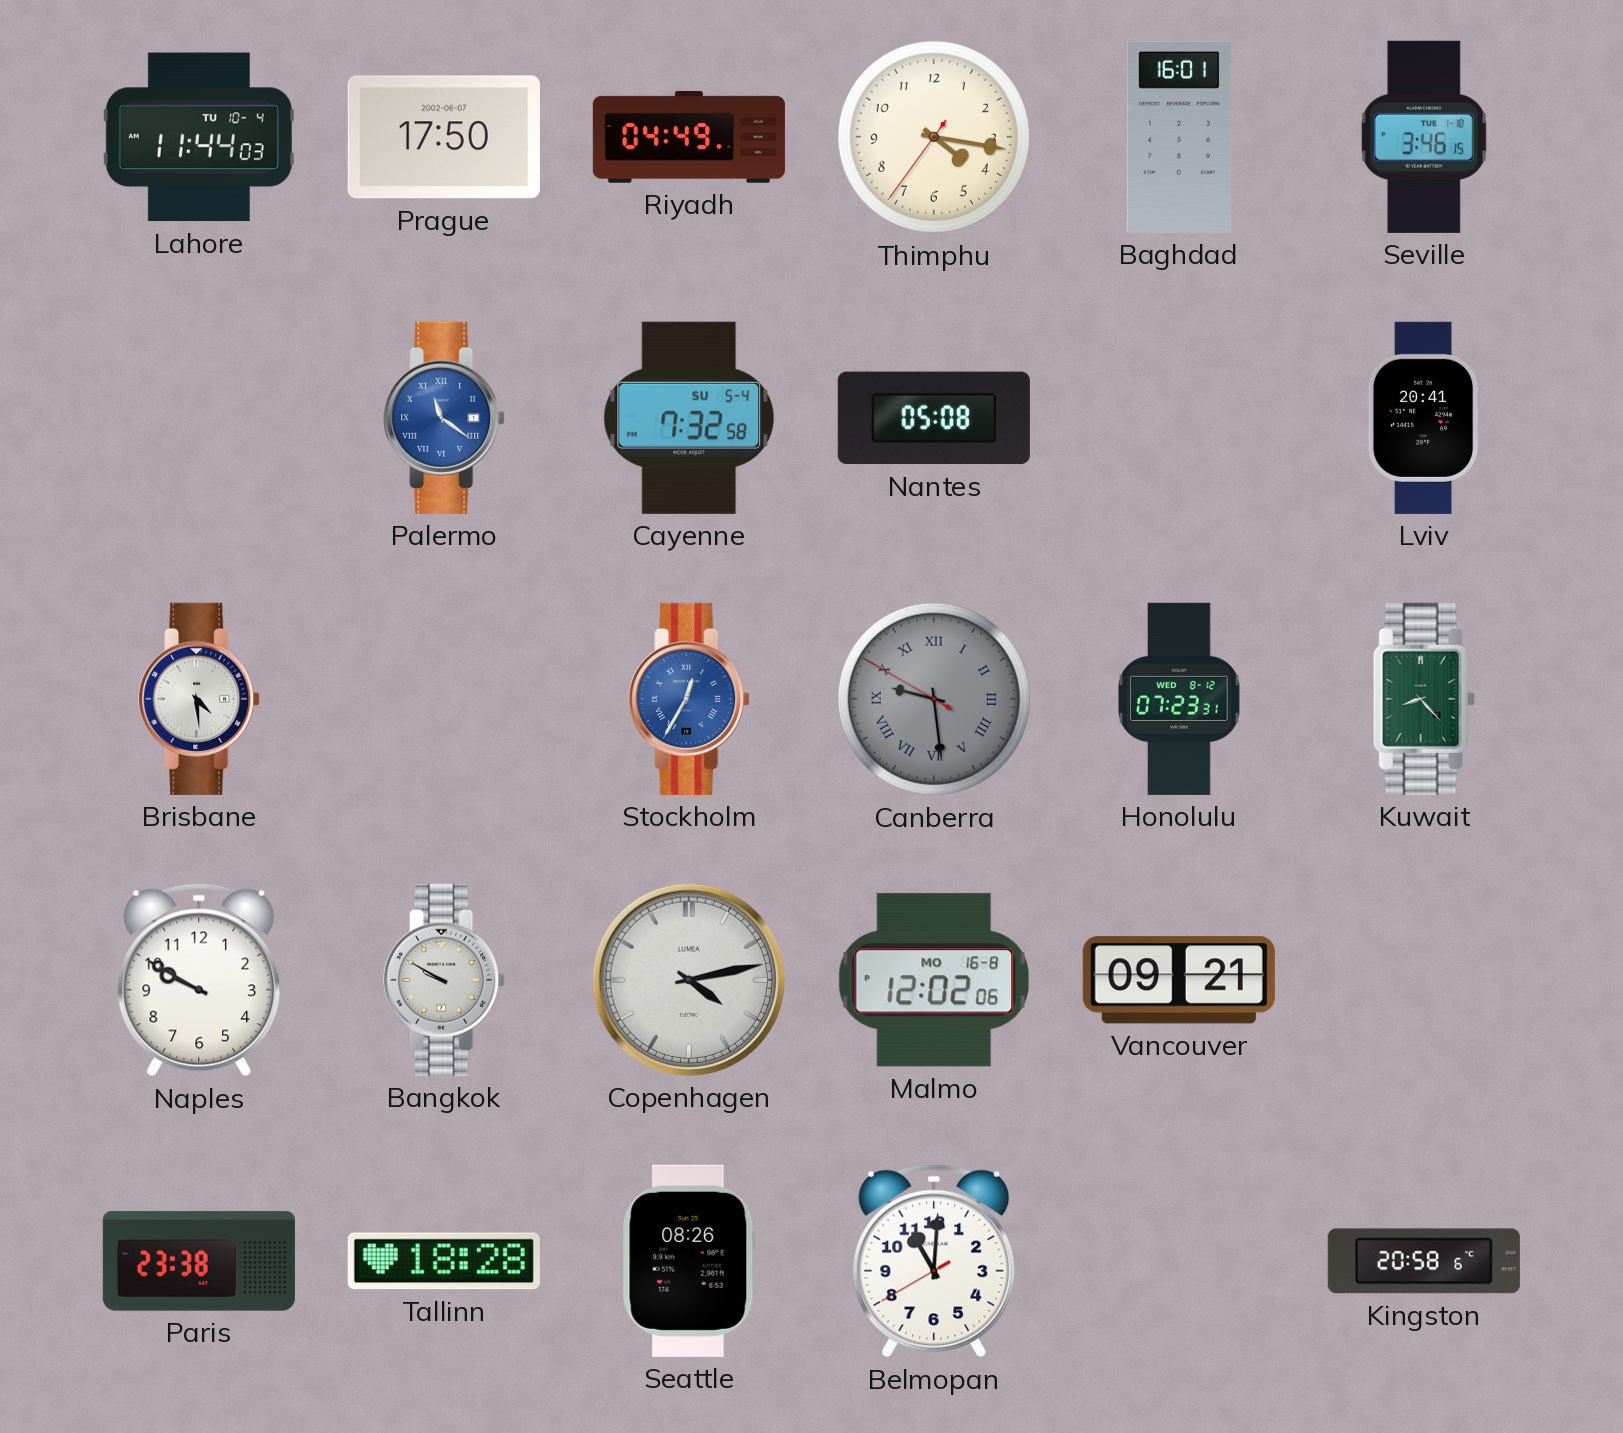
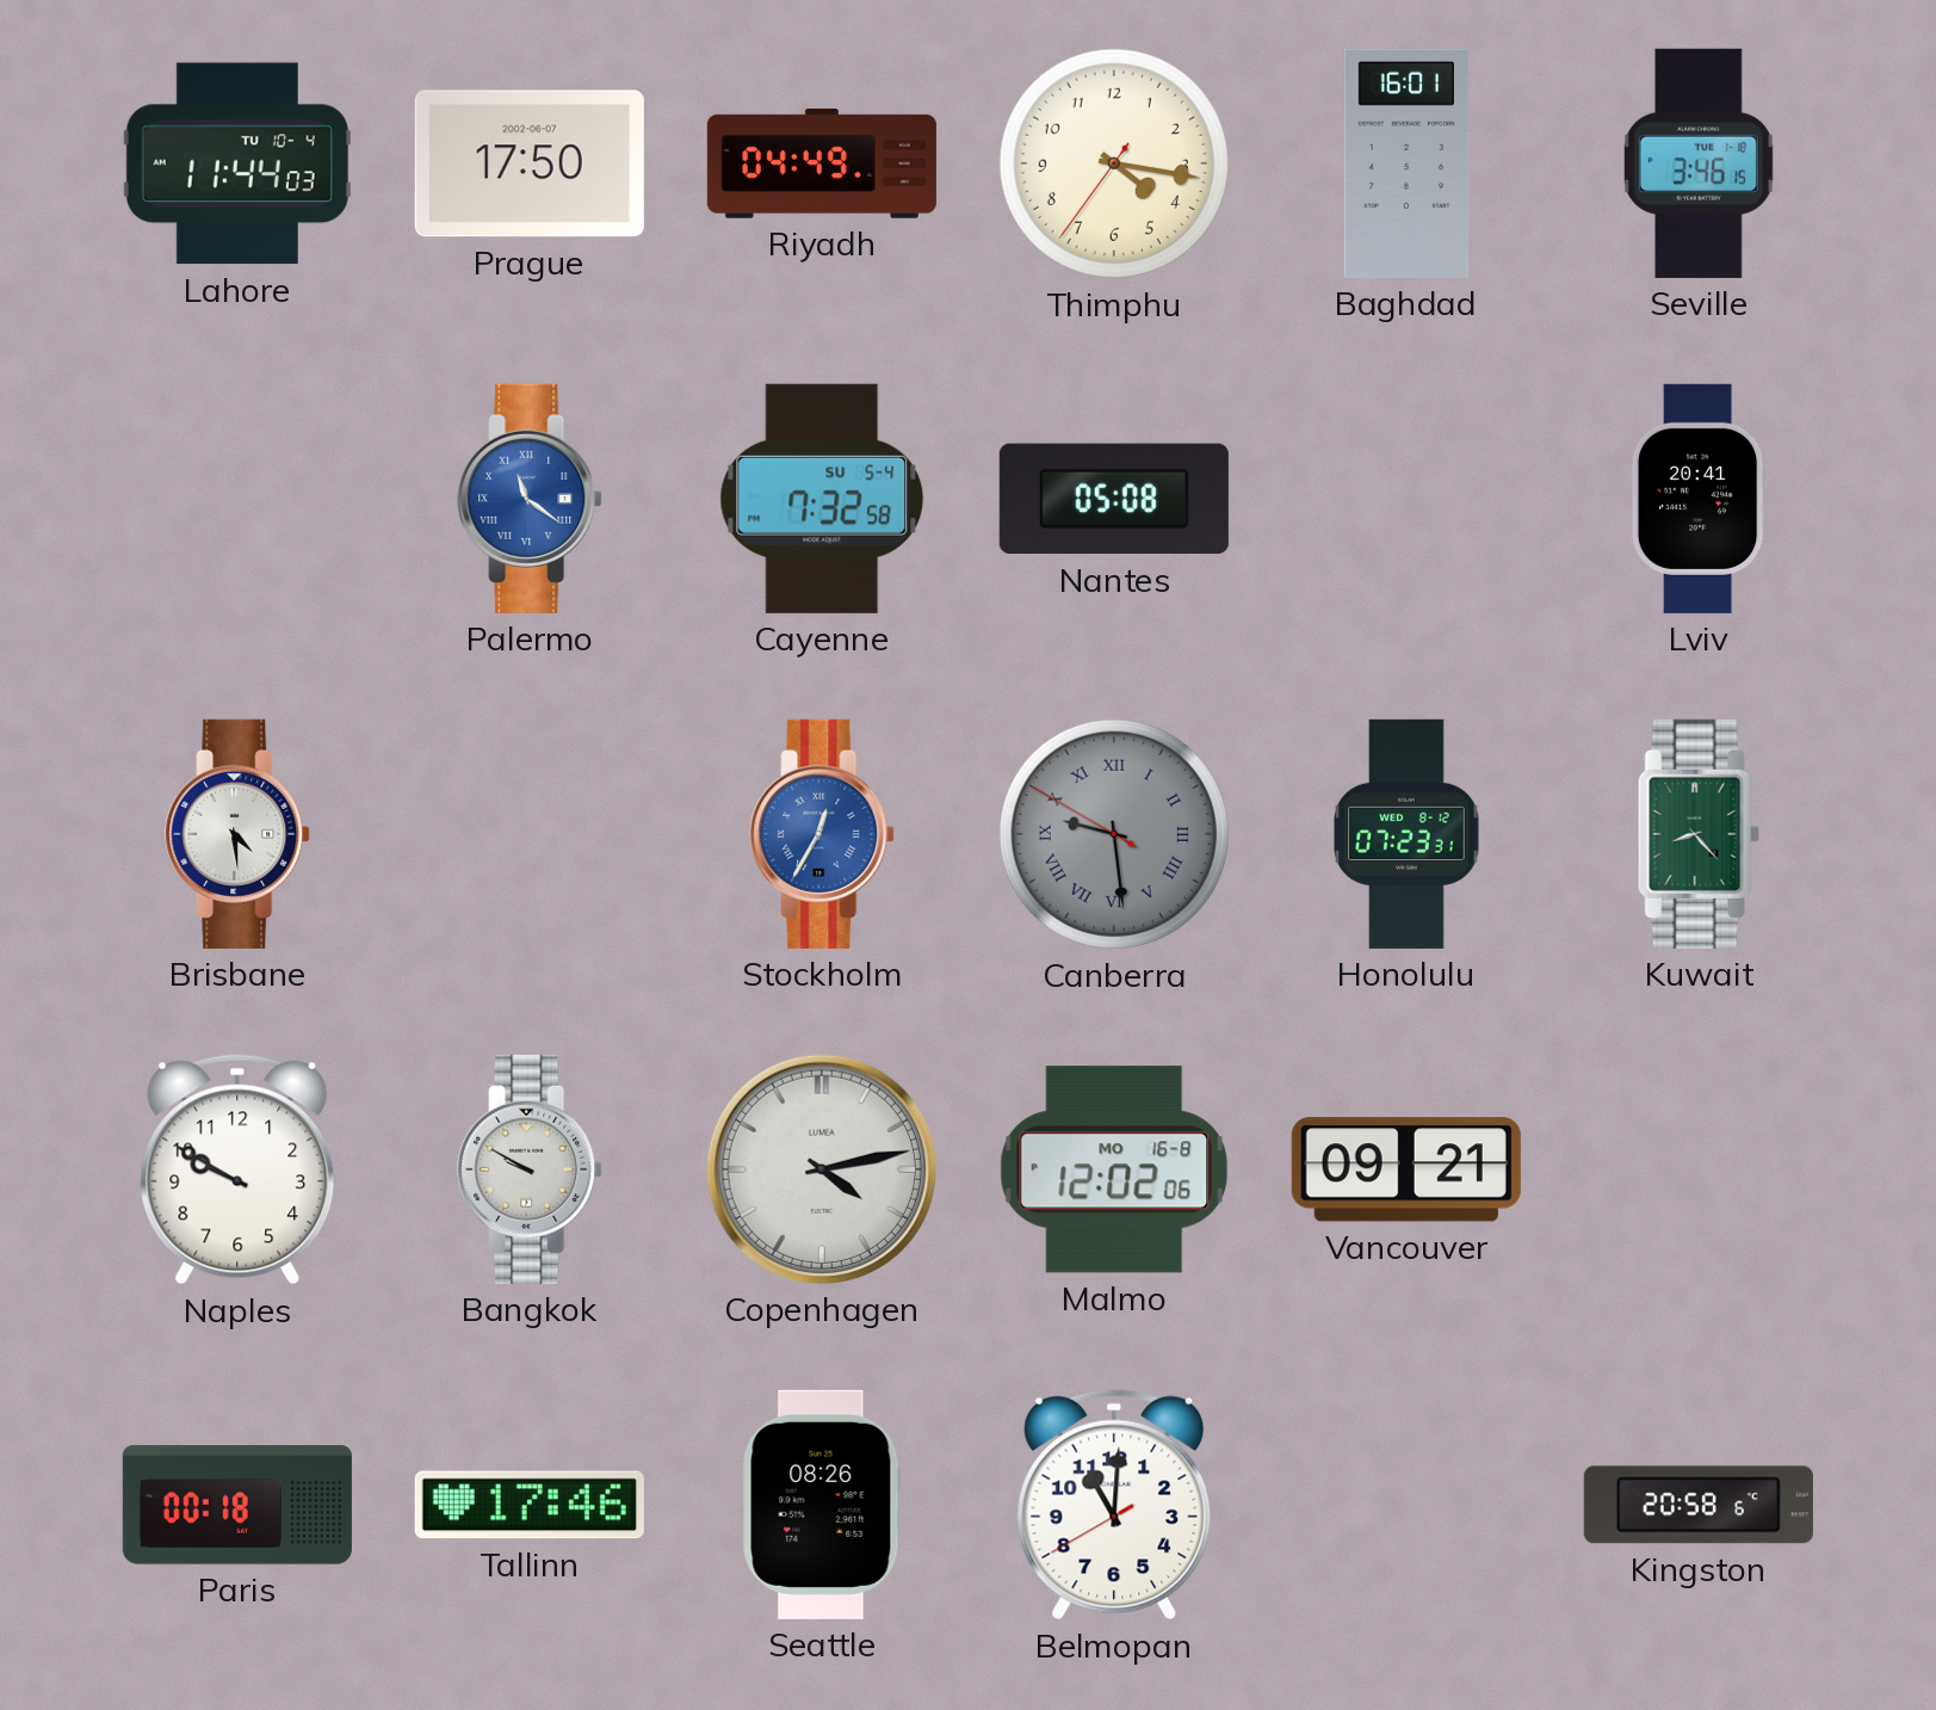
Paris: 23:38 -> 00:18
Tallinn: 18:28 -> 17:46
